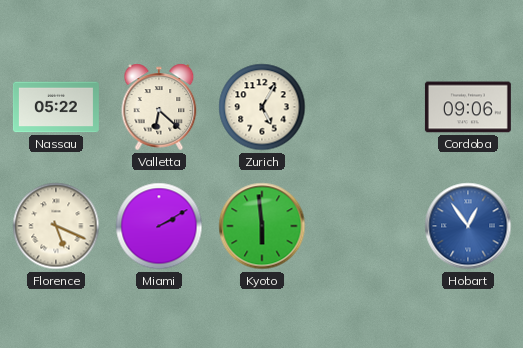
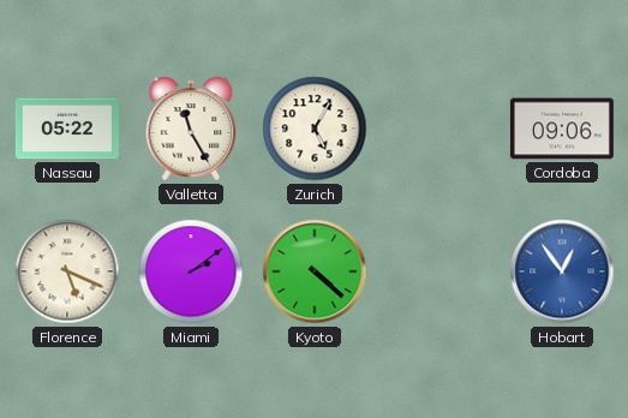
Valletta: 6:22 -> 11:25
Miami: 2:10 -> 2:09
Kyoto: 5:59 -> 4:22
